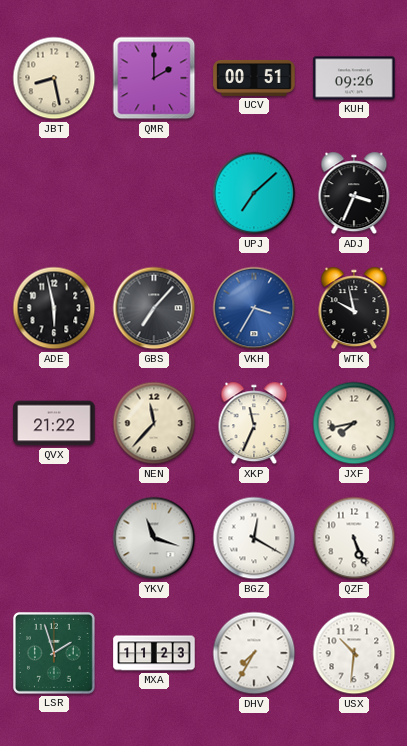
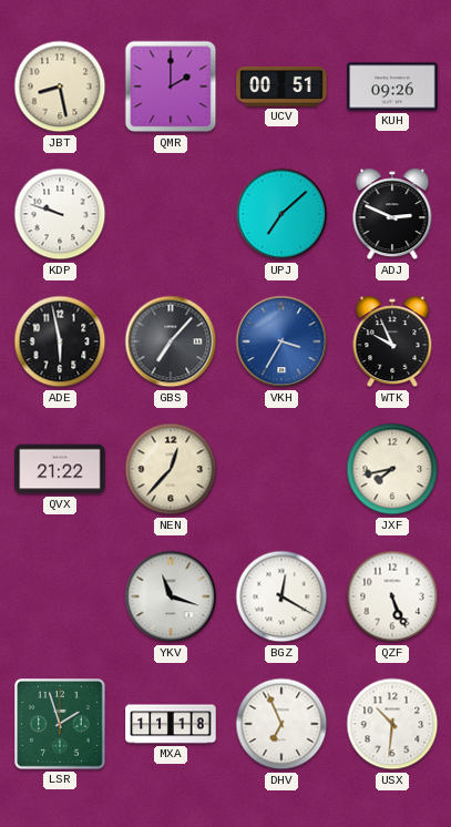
KDP: none -> 9:48
ADJ: 3:34 -> 2:49
WTK: 9:58 -> 9:56
NEN: 11:37 -> 12:37
XKP: 11:34 -> none
MXA: 11:23 -> 11:18
DHV: 7:35 -> 6:56
